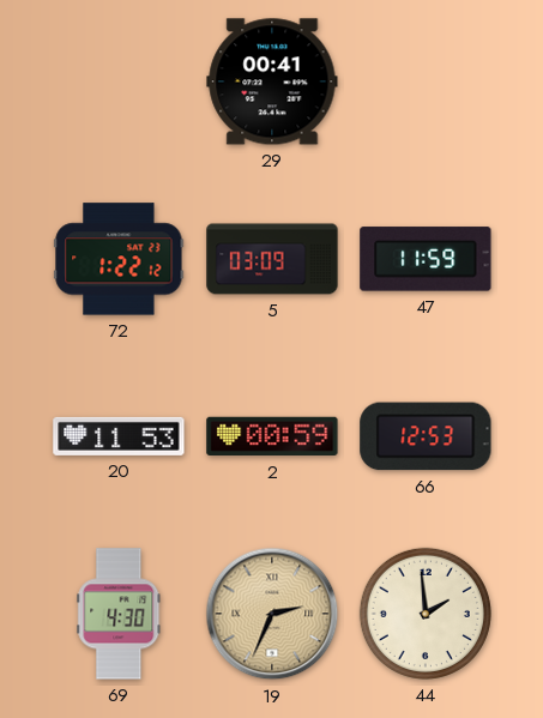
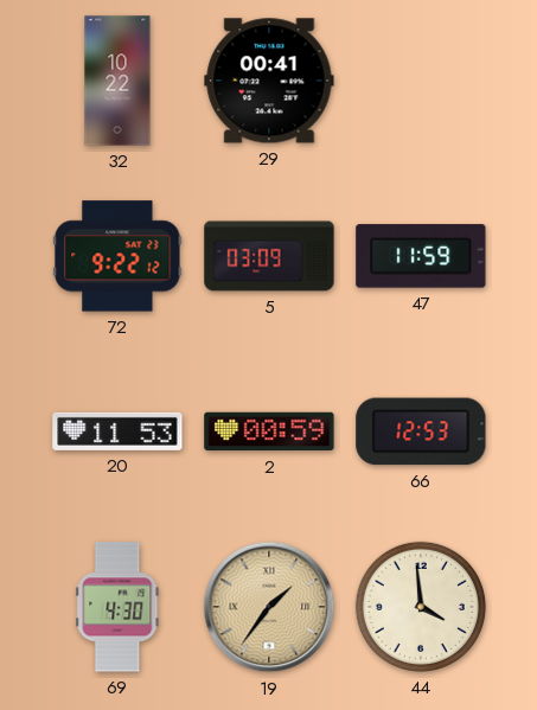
32: none -> 10:22
72: 1:22 -> 9:22
19: 2:34 -> 1:36
44: 1:59 -> 3:59
